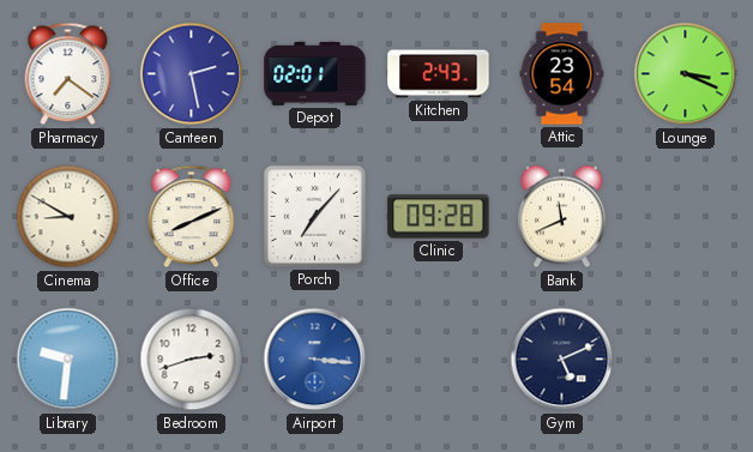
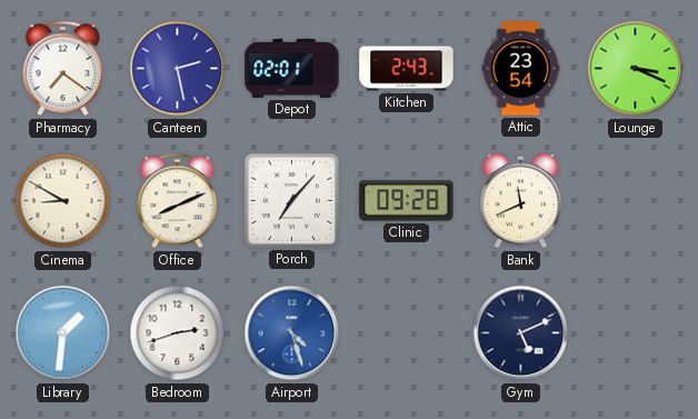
Library: 9:31 -> 1:31
Airport: 3:16 -> 4:27
